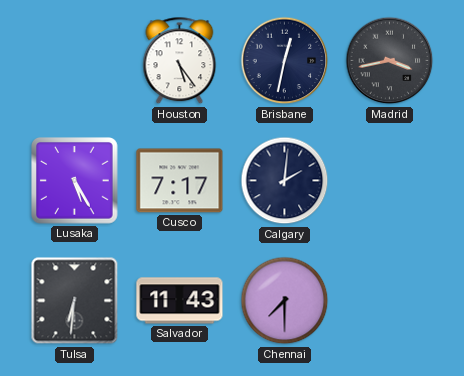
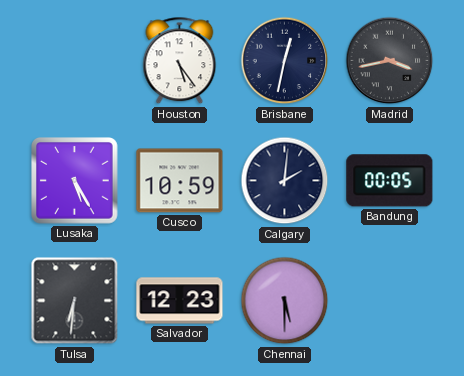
Cusco: 7:17 -> 10:59
Bandung: none -> 00:05
Salvador: 11:43 -> 12:23
Chennai: 7:30 -> 5:30
